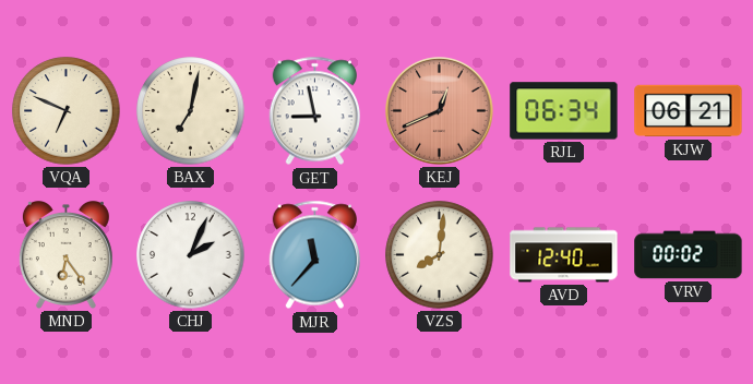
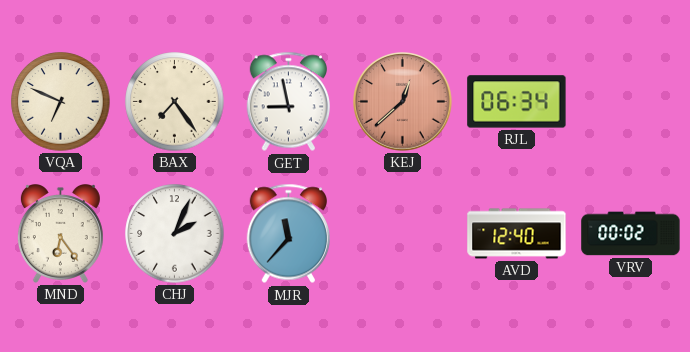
BAX: 7:02 -> 7:24
KEJ: 12:41 -> 12:38
KJW: 06:21 -> none
VZS: 8:01 -> none
